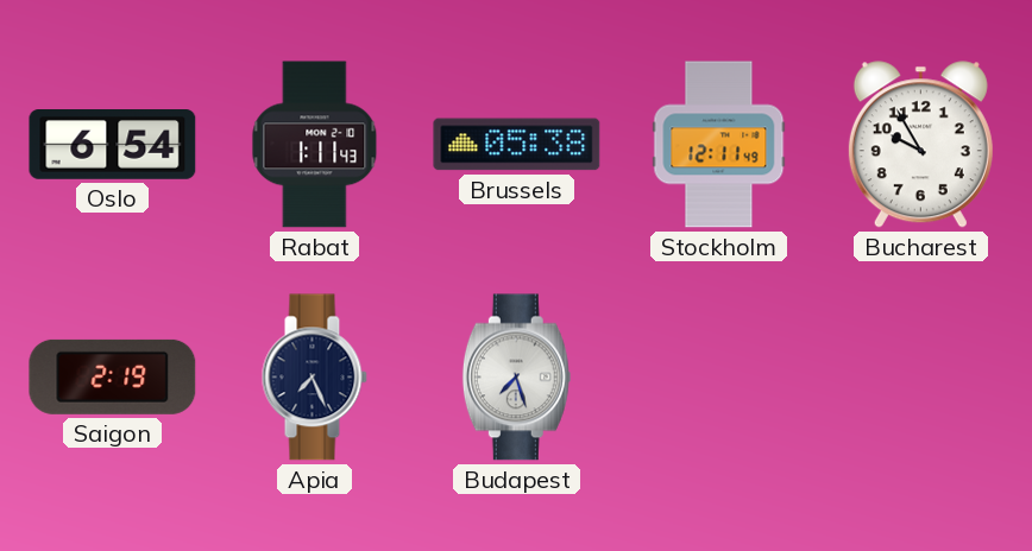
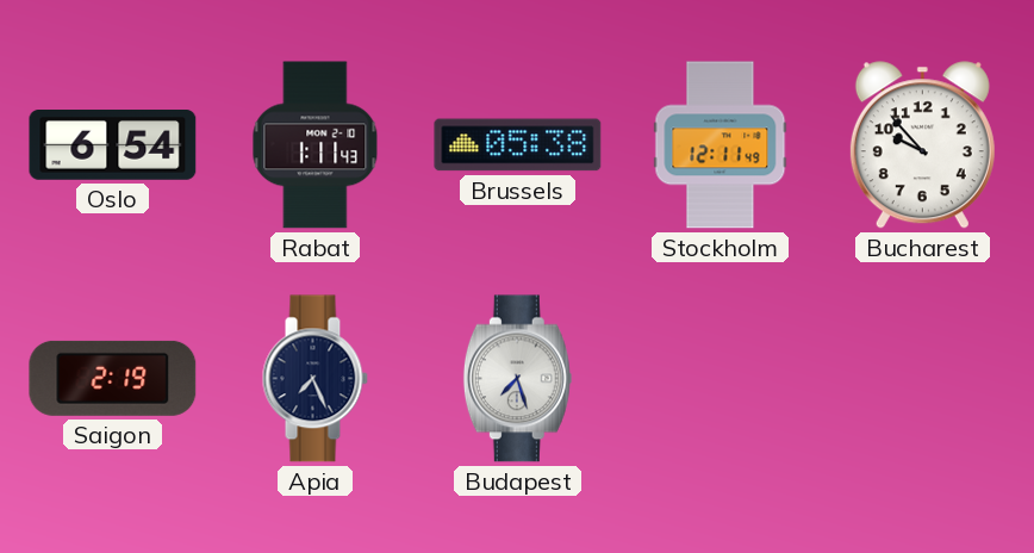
Bucharest: 9:55 -> 9:53
